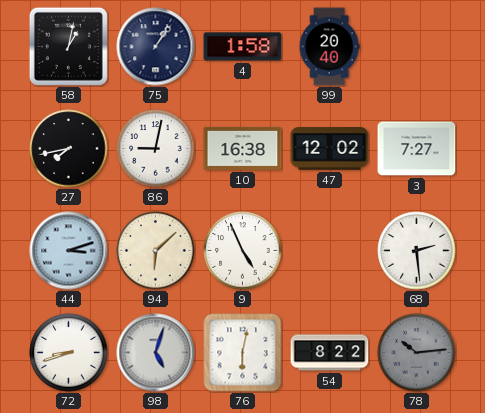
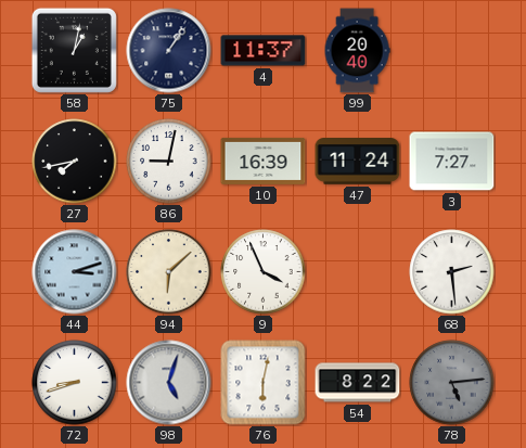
4: 1:58 -> 11:37
10: 16:38 -> 16:39
47: 12:02 -> 11:24
9: 4:56 -> 3:56
78: 10:14 -> 5:14
